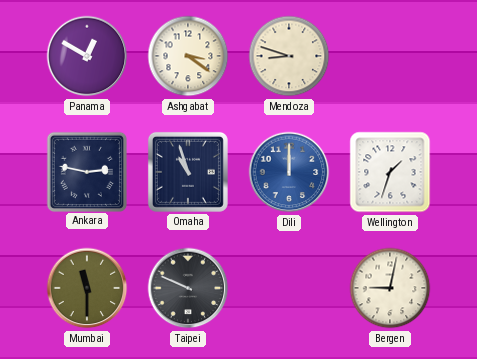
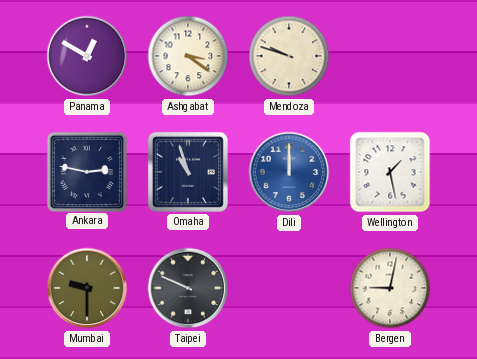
Mendoza: 8:48 -> 9:48
Wellington: 1:33 -> 1:28
Mumbai: 11:30 -> 9:30
